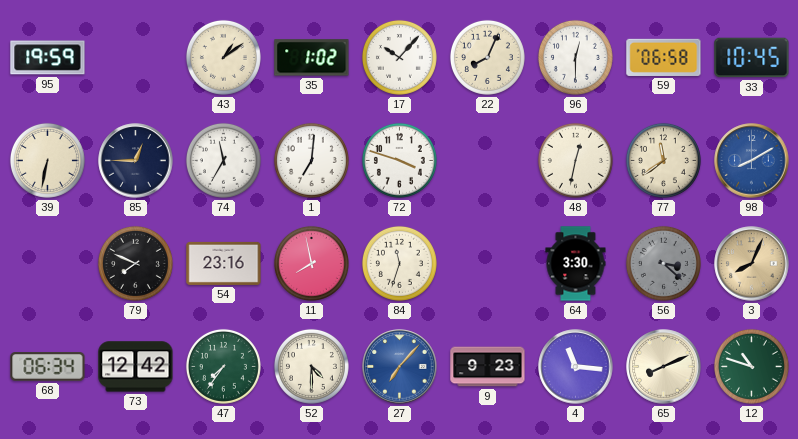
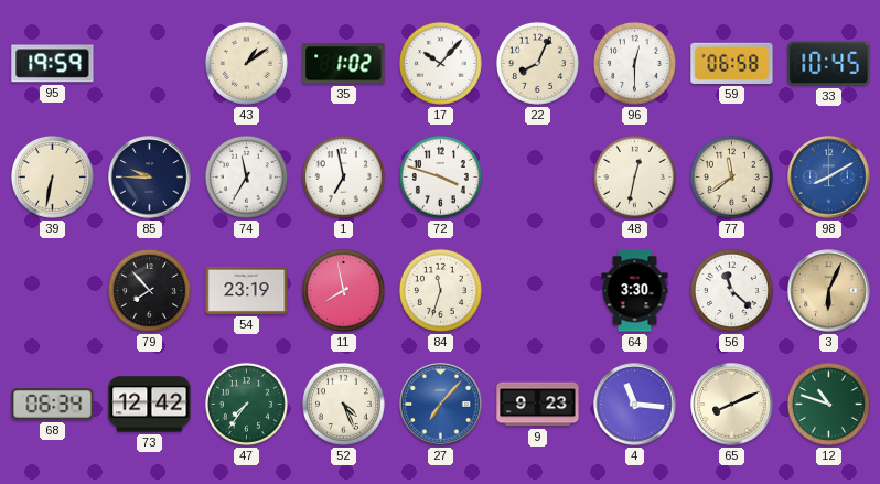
85: 12:45 -> 9:45
1: 7:01 -> 6:58
79: 7:49 -> 7:53
54: 23:16 -> 23:19
56: 3:22 -> 11:22
56 dial: grey -> white
3: 8:04 -> 6:04
52: 4:30 -> 4:26
